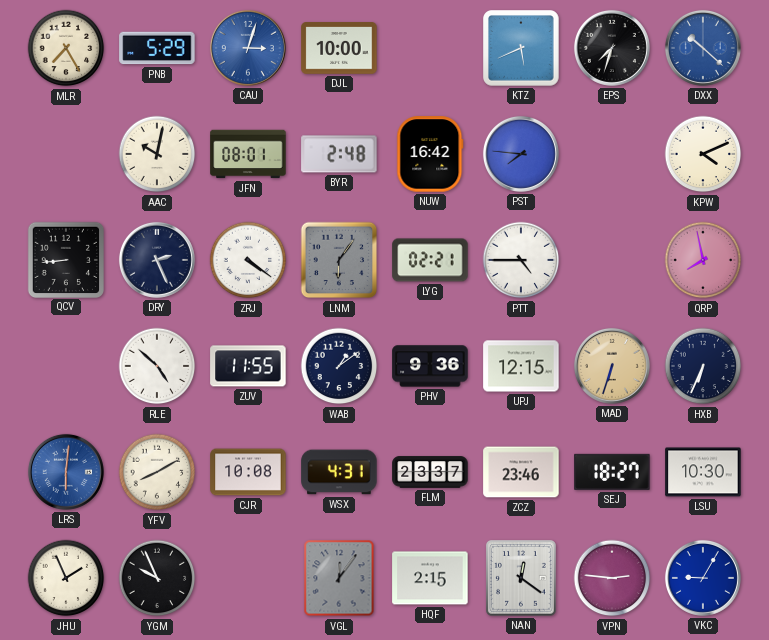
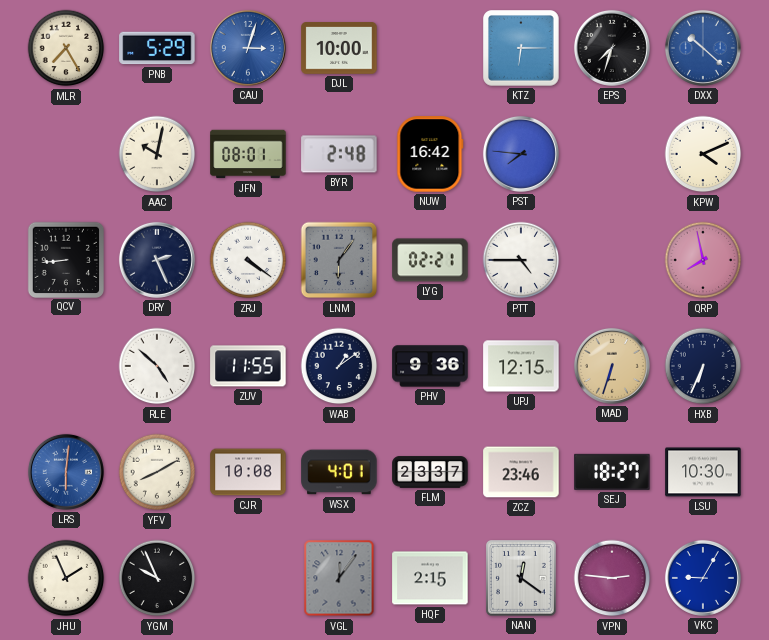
KTZ: 5:41 -> 6:15
WSX: 4:31 -> 4:01
